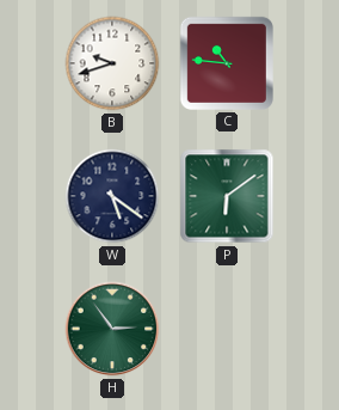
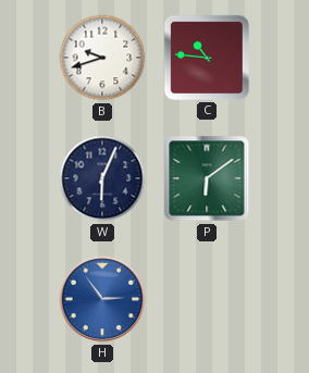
W: 5:21 -> 6:04
H dial: green -> blue
